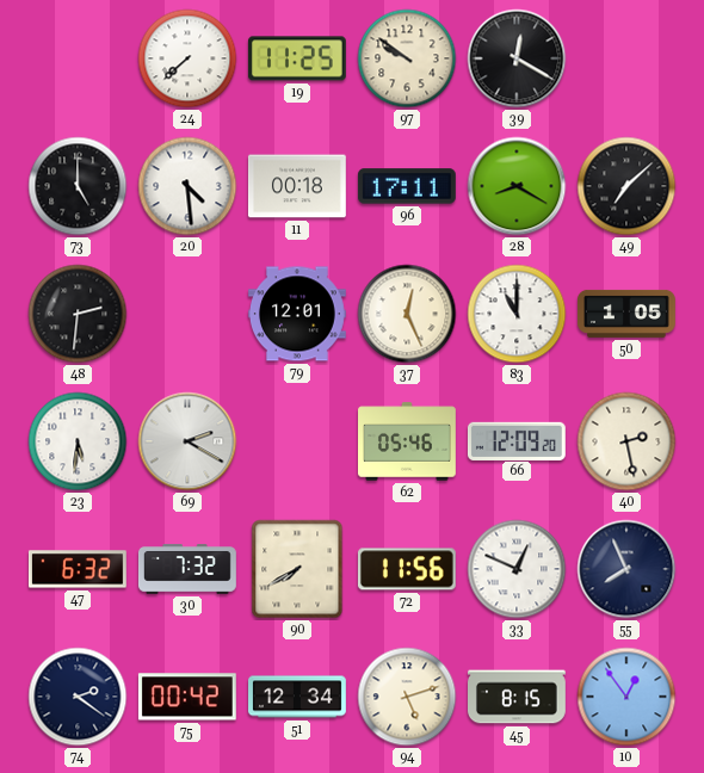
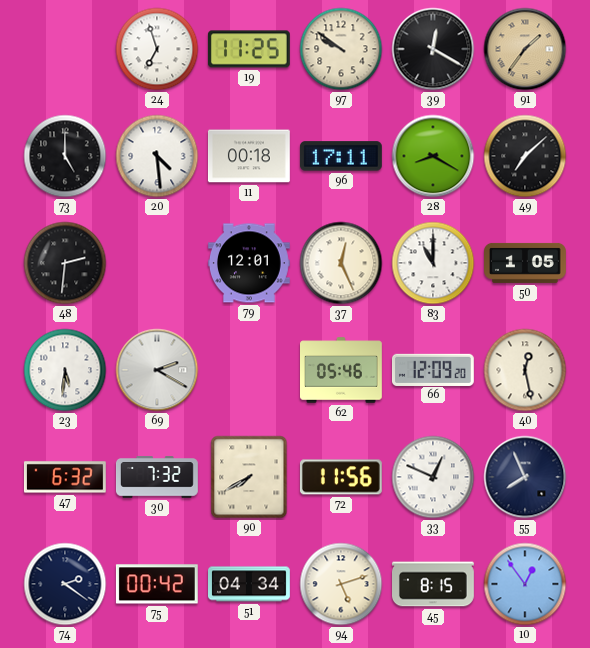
24: 7:38 -> 6:57
91: none -> 1:36
40: 2:28 -> 12:28
51: 12:34 -> 04:34
